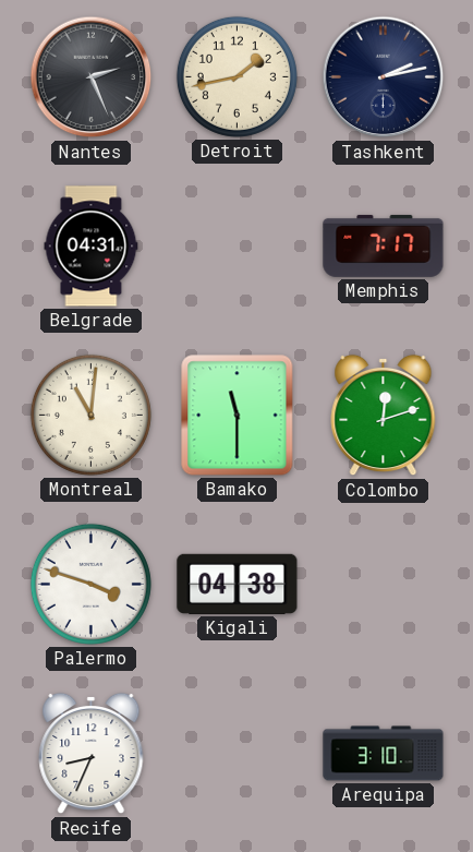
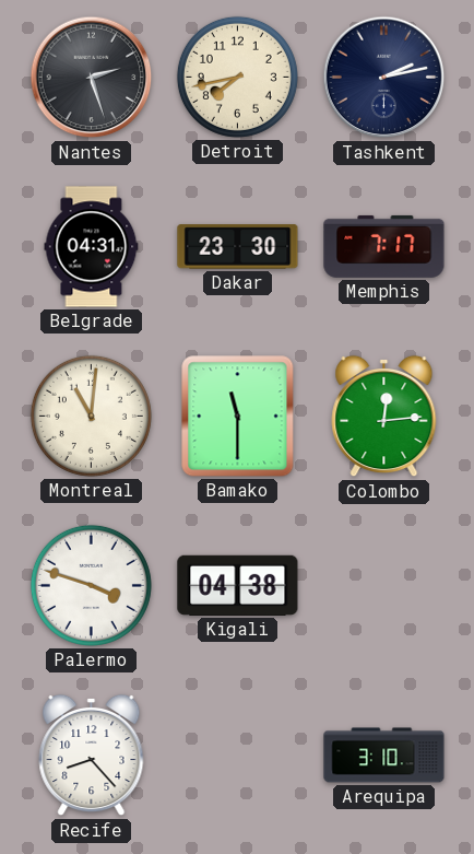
Nantes: 2:26 -> 2:27
Detroit: 1:43 -> 7:43
Dakar: none -> 23:30
Colombo: 12:12 -> 12:14
Recife: 8:34 -> 8:23
